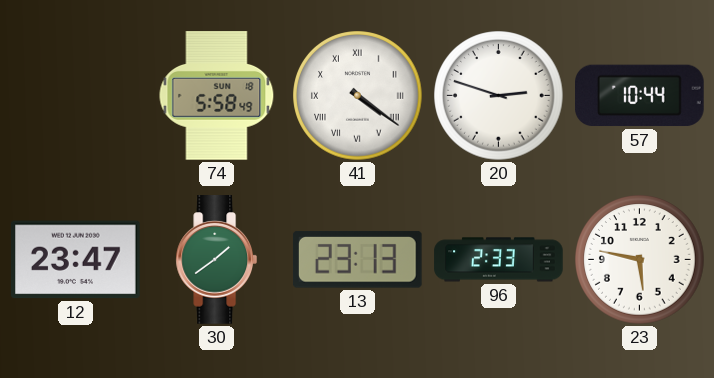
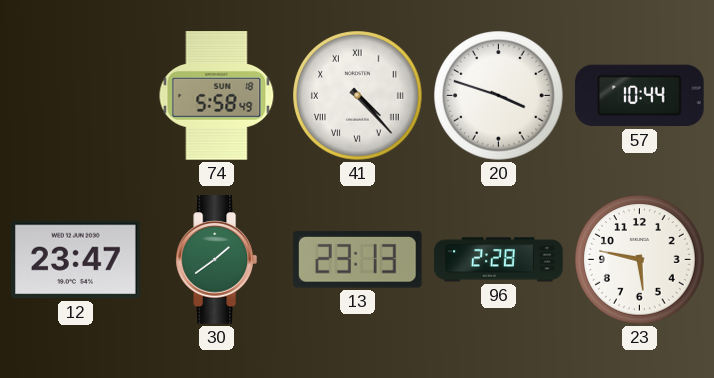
41: 4:21 -> 4:23
20: 2:48 -> 3:48
96: 2:33 -> 2:28
